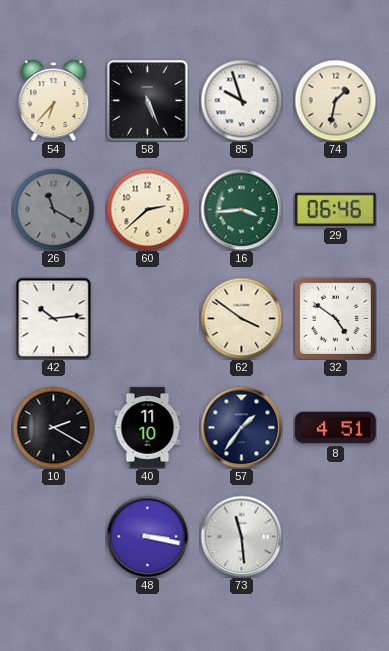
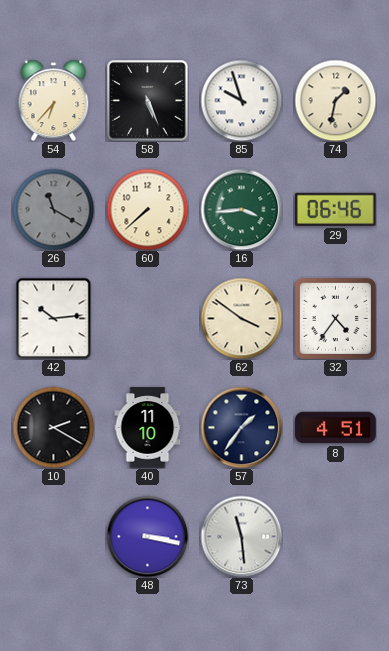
60: 2:38 -> 7:38
32: 4:51 -> 4:36
